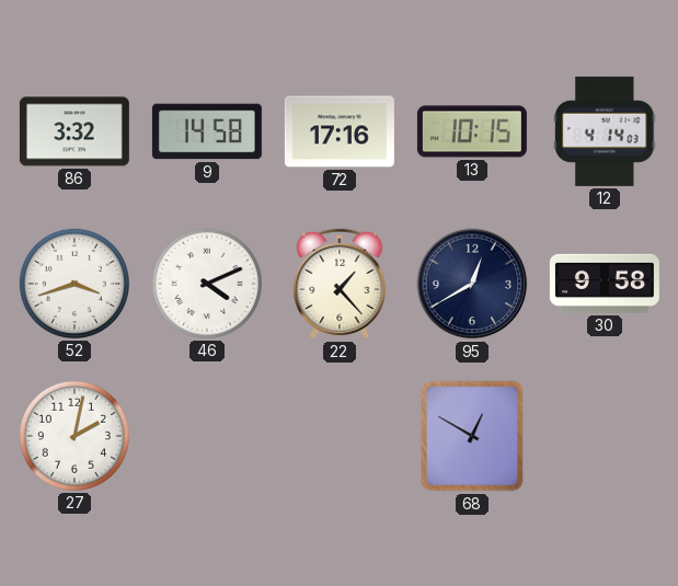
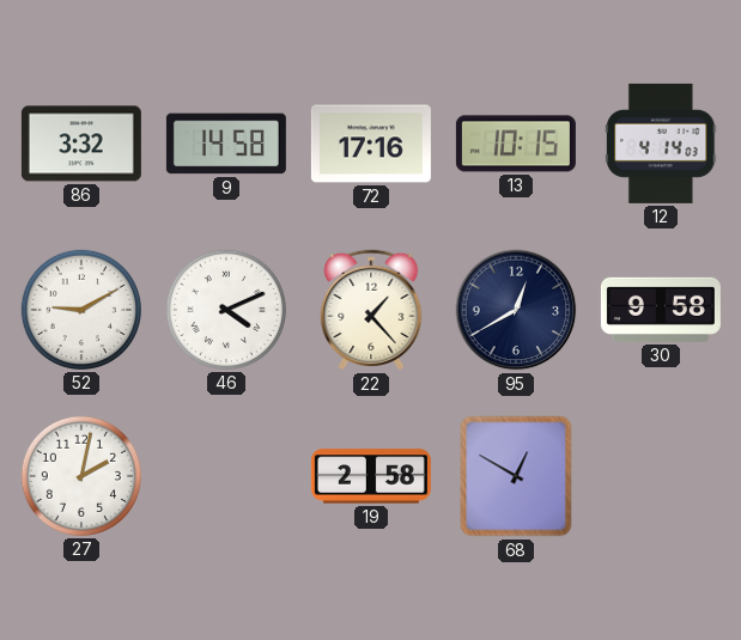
52: 3:42 -> 9:10
19: none -> 2:58
